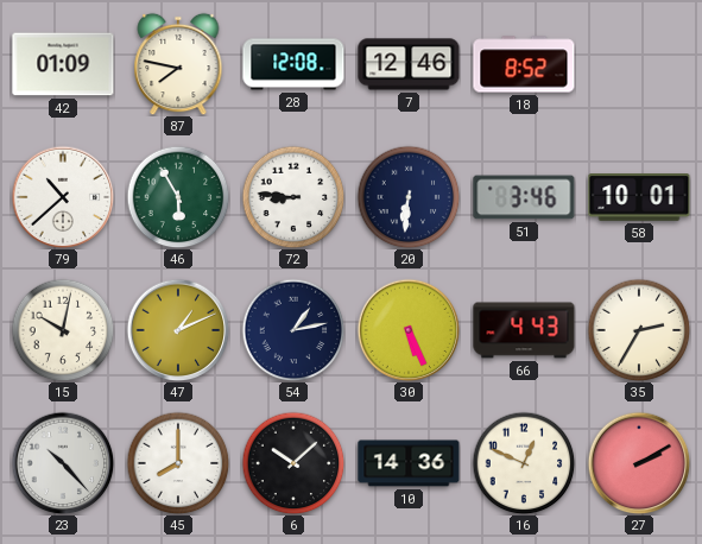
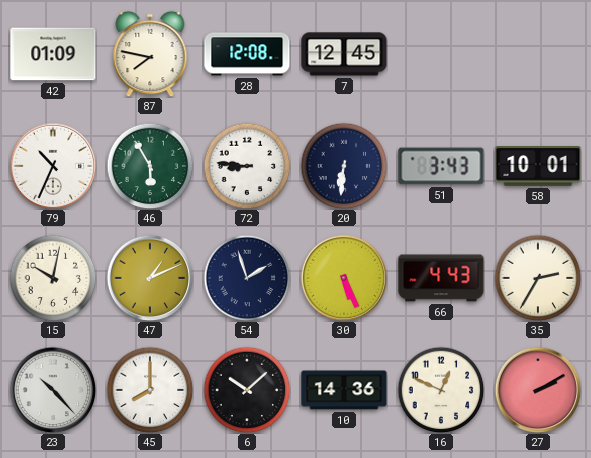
7: 12:46 -> 12:45
18: 8:52 -> none
79: 10:38 -> 10:34
51: 3:46 -> 3:43
54: 1:13 -> 1:57
